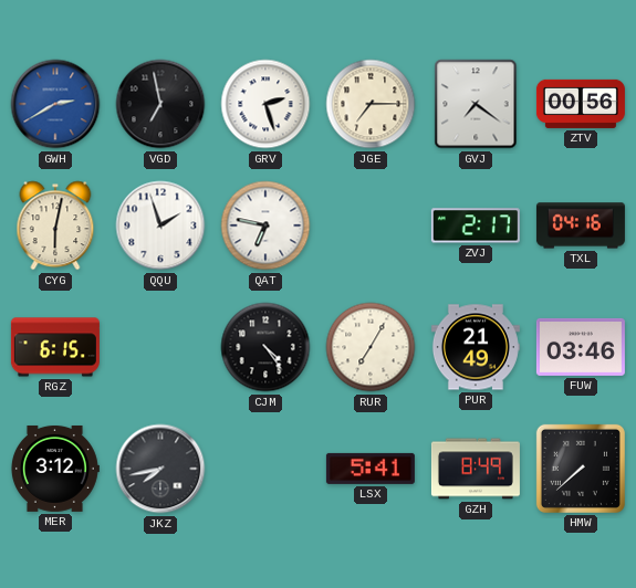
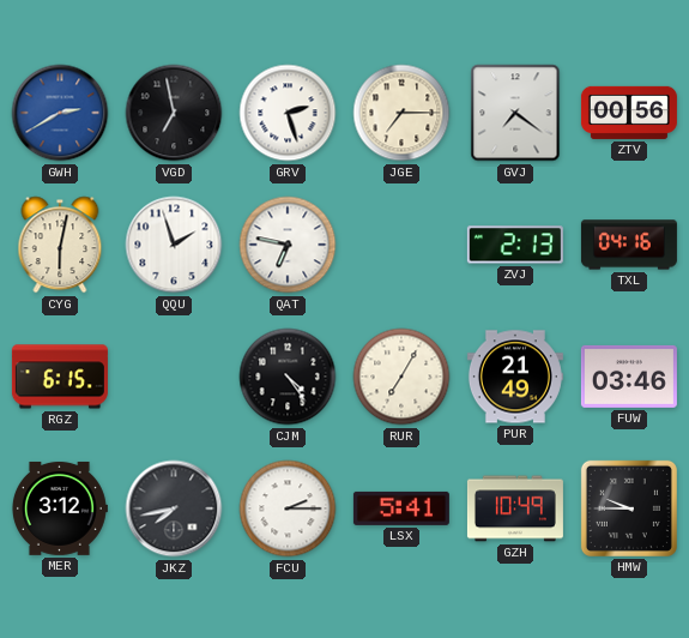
ZVJ: 2:17 -> 2:13
FCU: none -> 2:15
GZH: 8:49 -> 10:49
HMW: 7:38 -> 9:45
